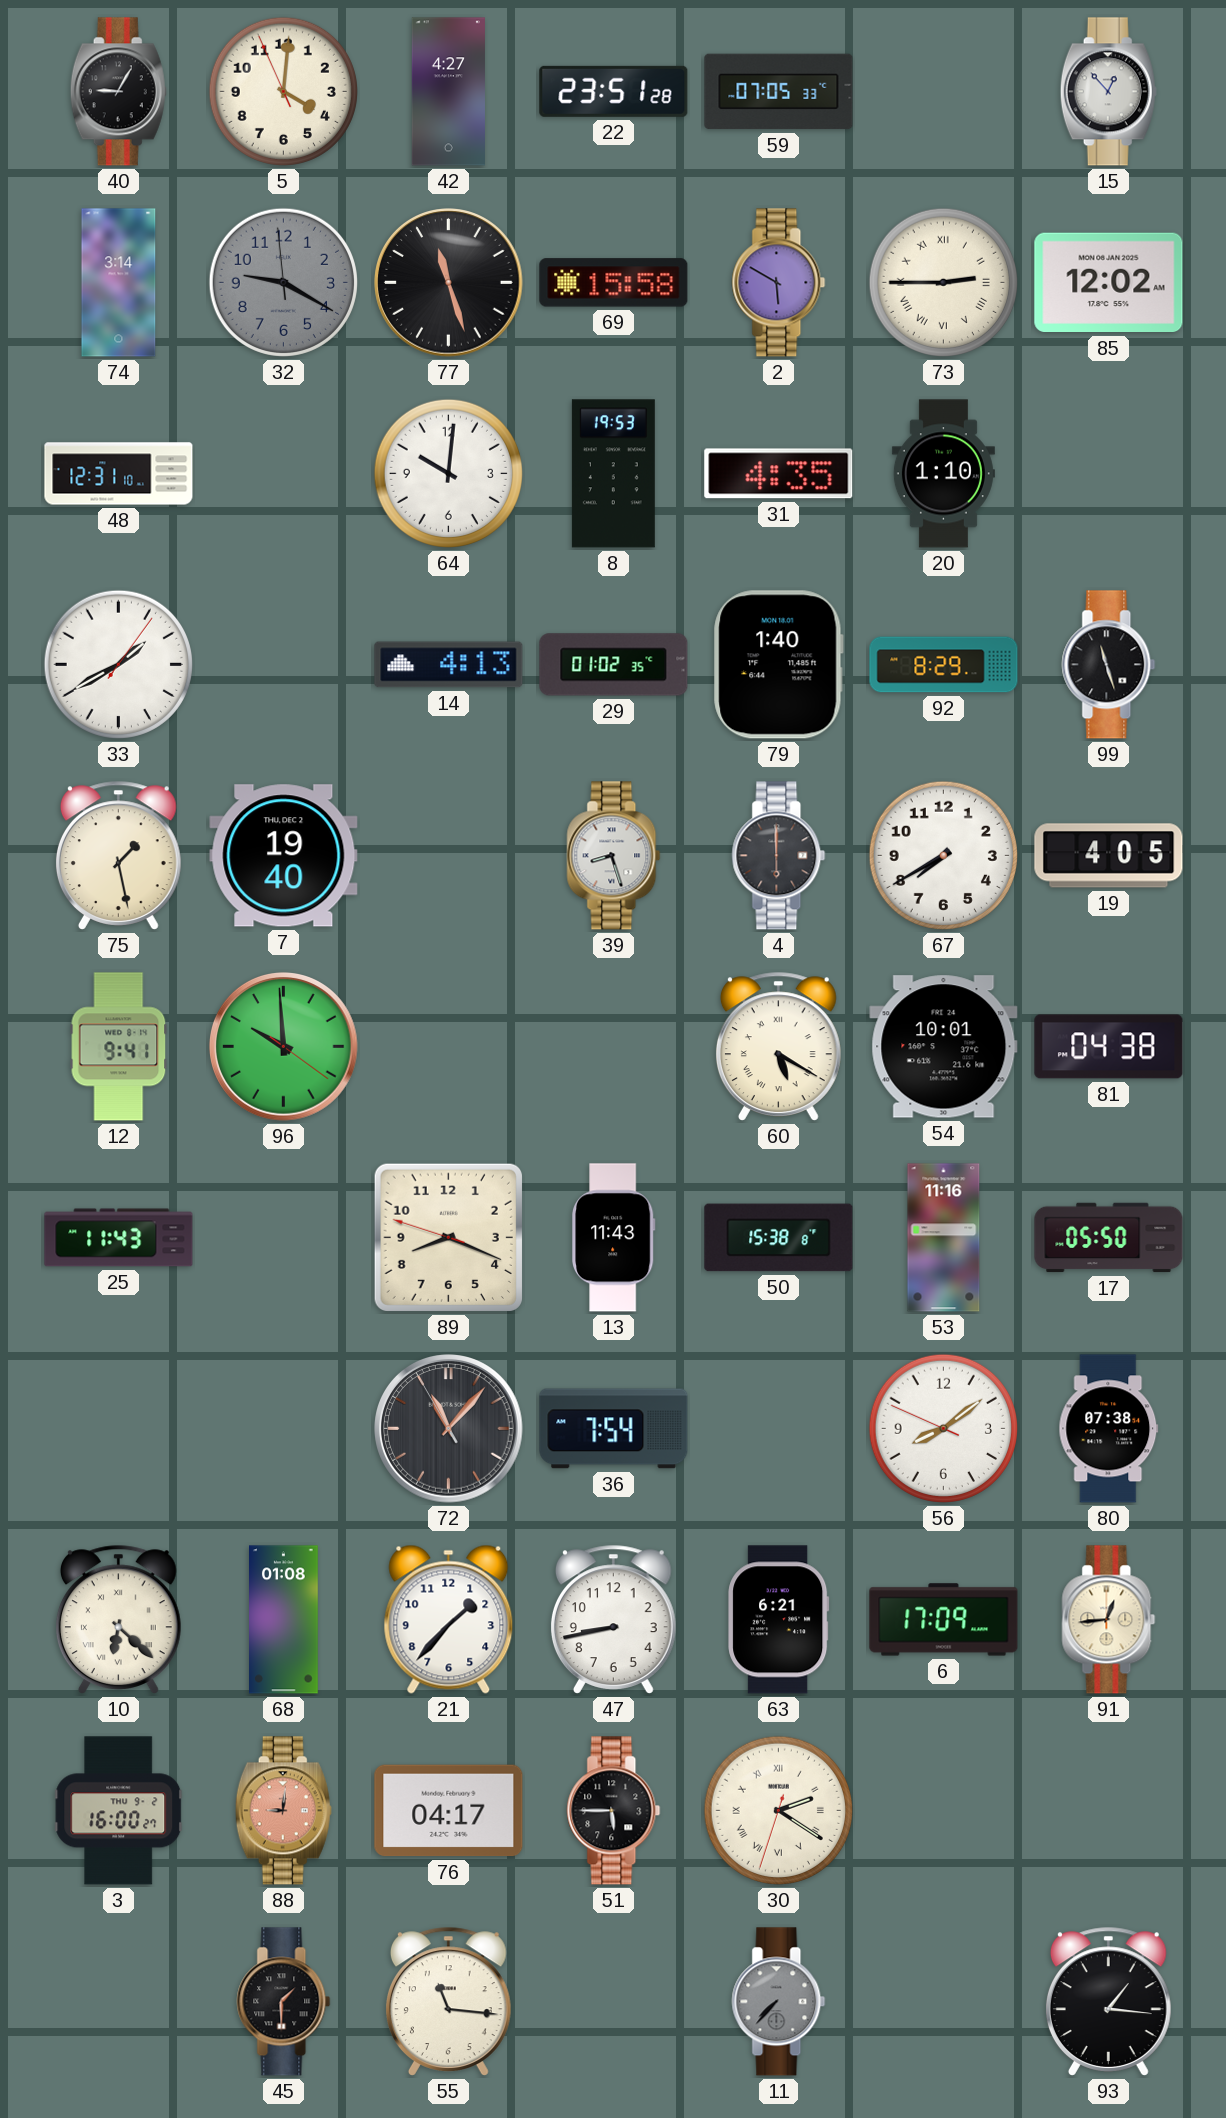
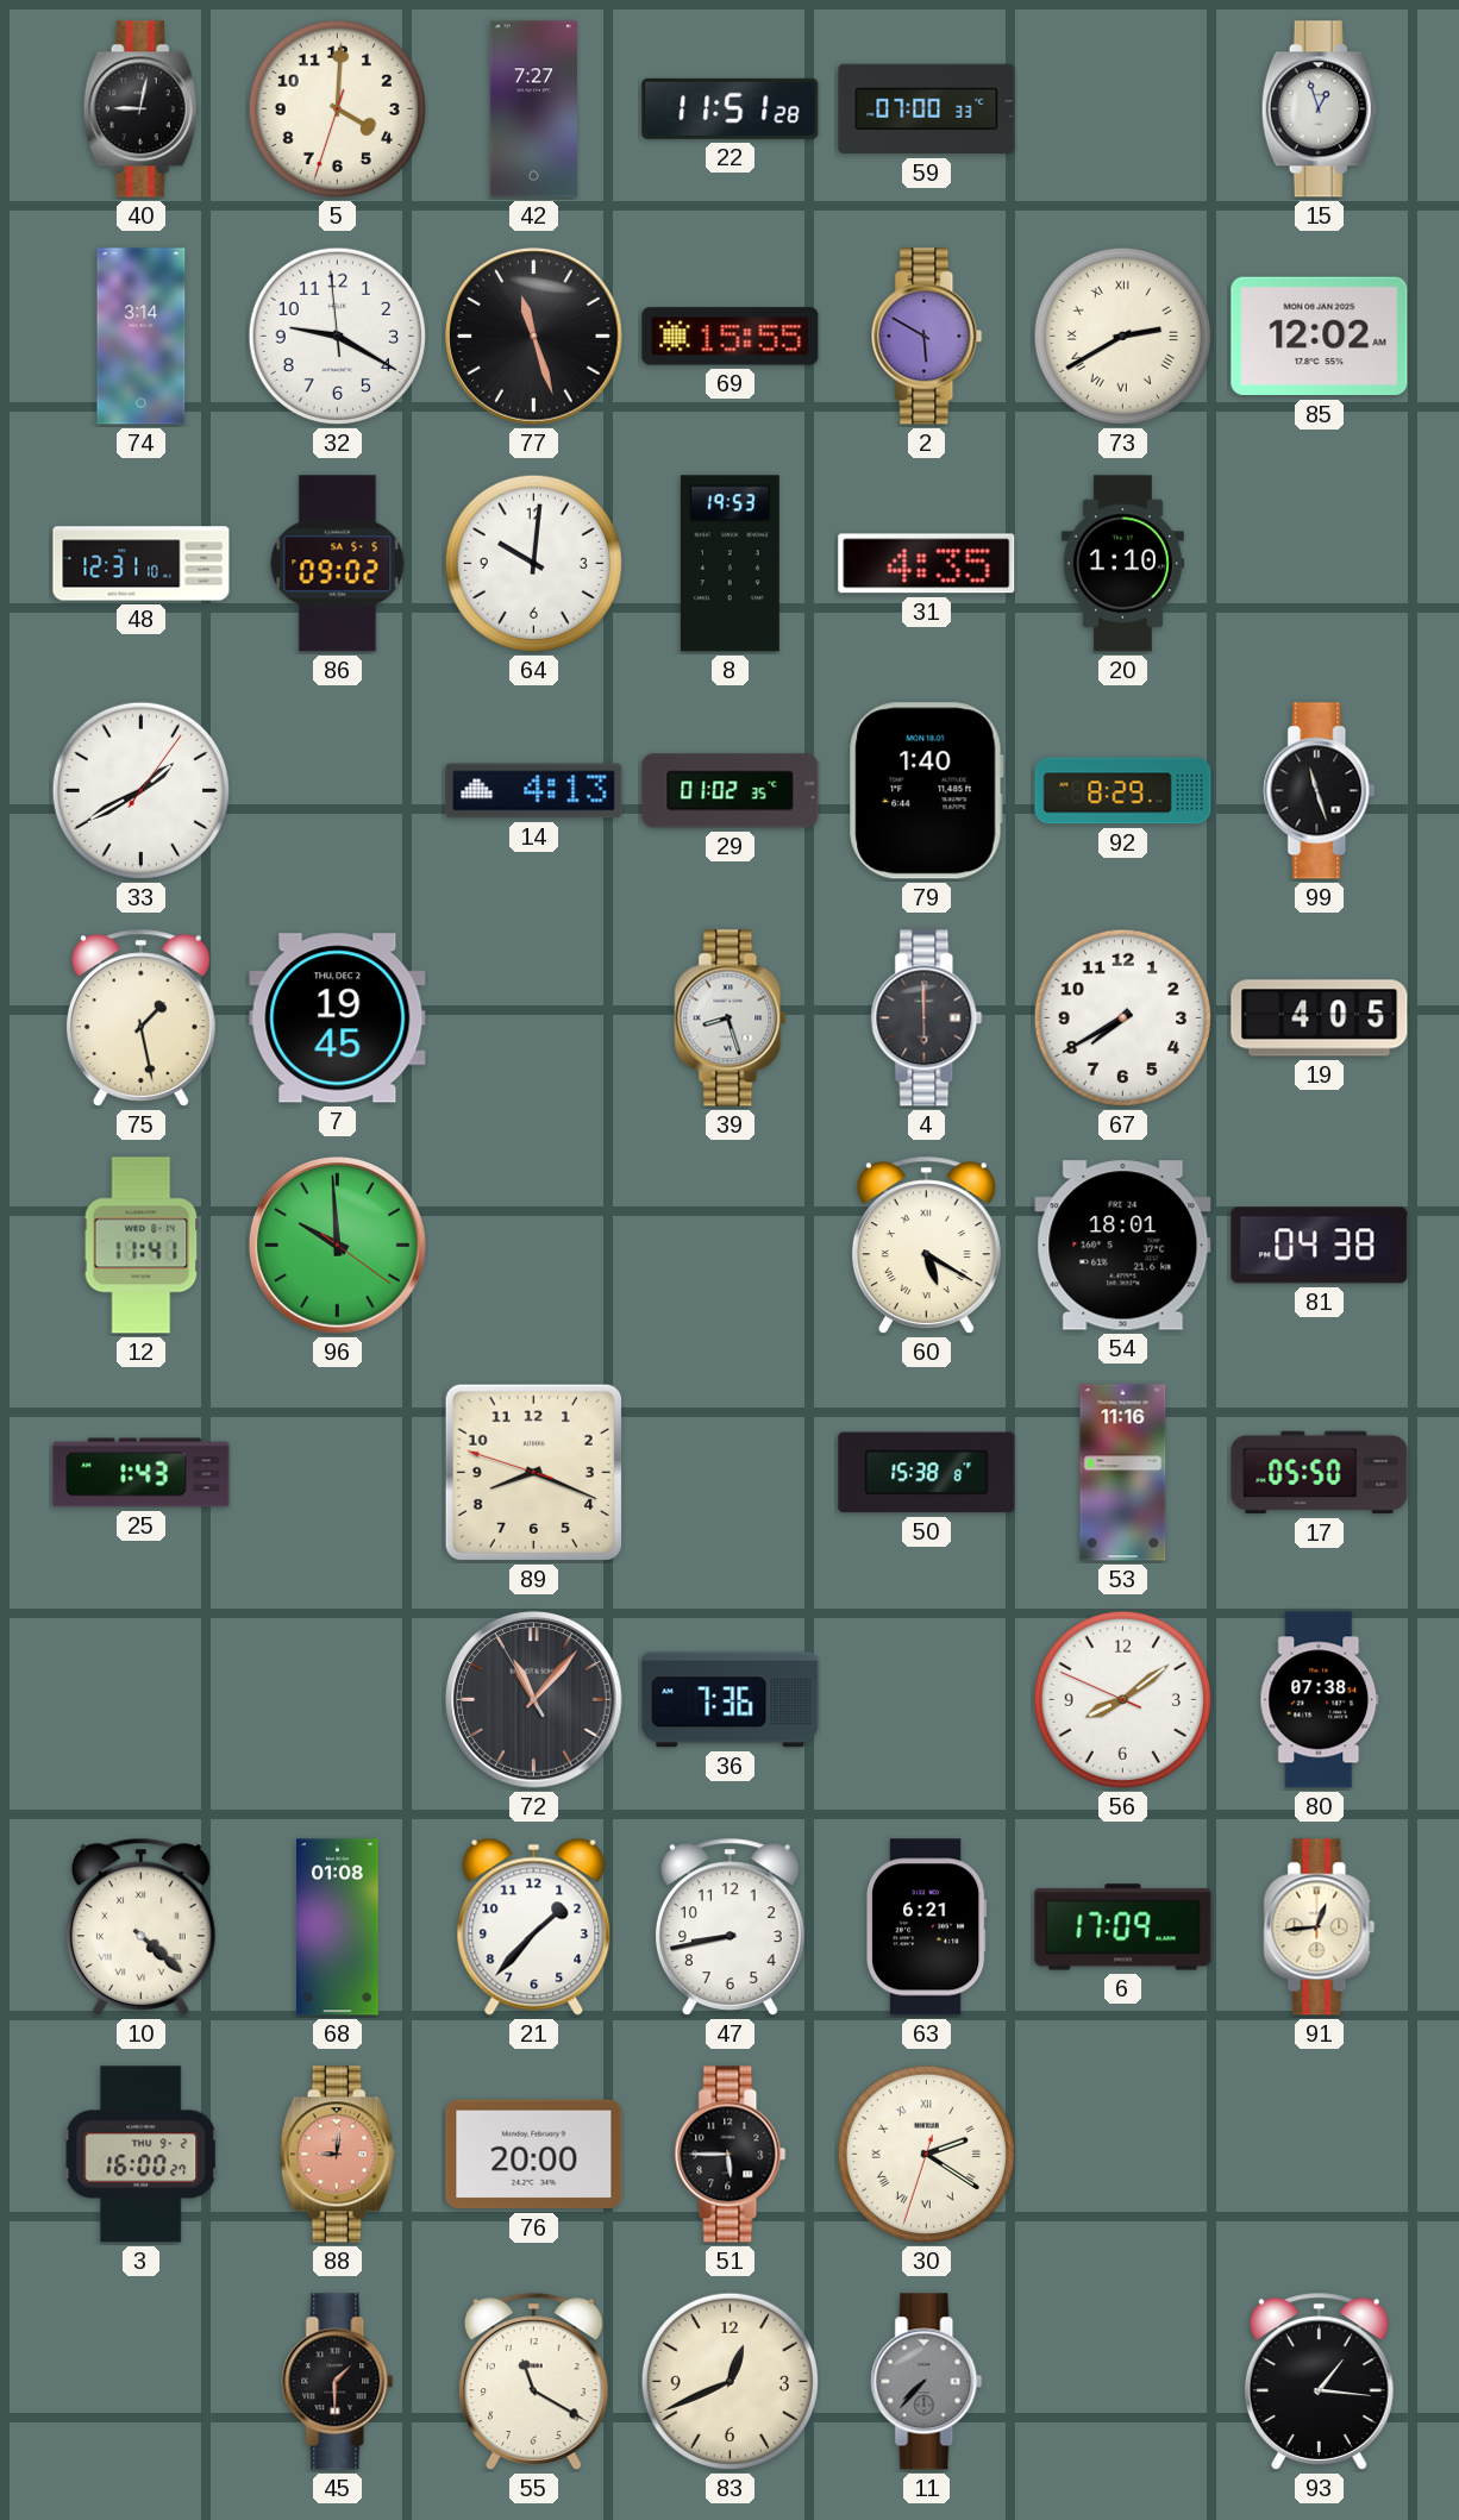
40: 9:05 -> 9:02
5: 4:00:56 -> 4:00:33
42: 4:27 -> 7:27
22: 23:51 -> 11:51
59: 07:05 -> 07:00
15: 12:53 -> 12:57
32 dial: grey -> white
69: 15:58 -> 15:55
73: 2:45 -> 2:40
86: none -> 09:02
7: 19:40 -> 19:45
12: 9:41 -> 11:41
54: 10:01 -> 18:01
25: 11:43 -> 1:43
13: 11:43 -> none
36: 7:54 -> 7:36
10: 6:22 -> 4:22
76: 04:17 -> 20:00
55: 11:16 -> 11:20
83: none -> 12:41
